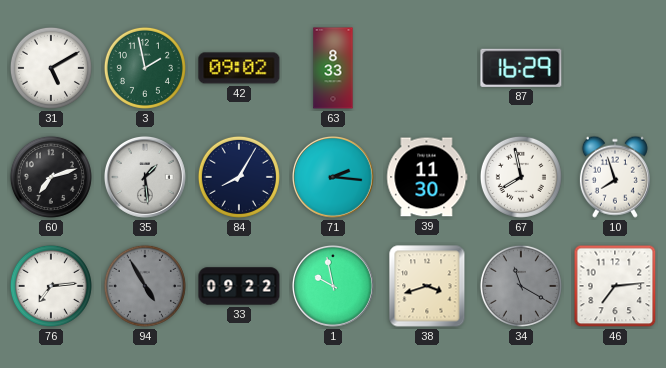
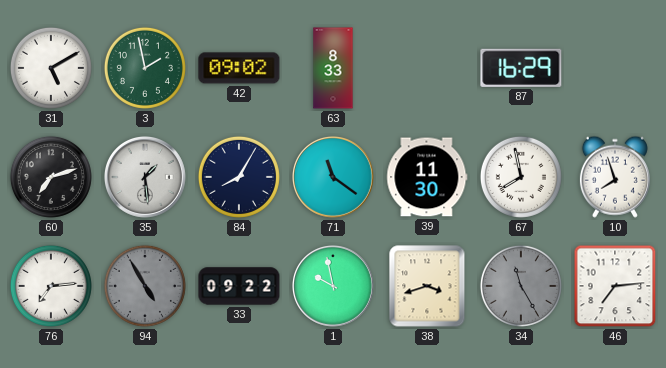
71: 2:16 -> 11:21
34: 11:20 -> 11:25
